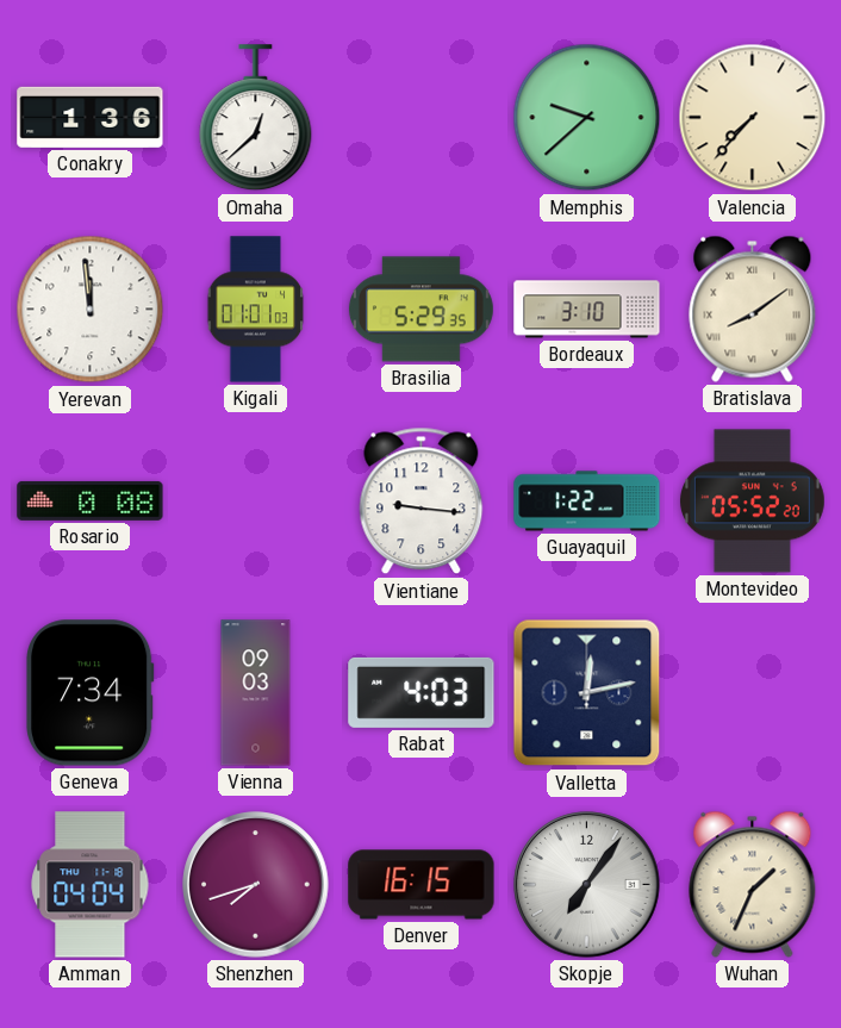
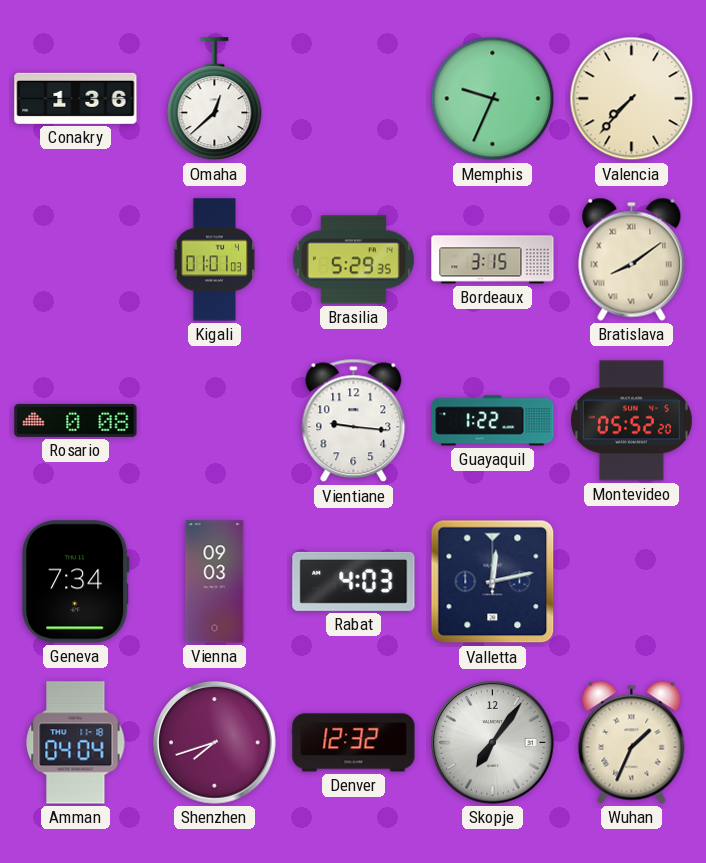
Memphis: 9:38 -> 9:34
Yerevan: 11:59 -> none
Bordeaux: 3:10 -> 3:15
Denver: 16:15 -> 12:32
